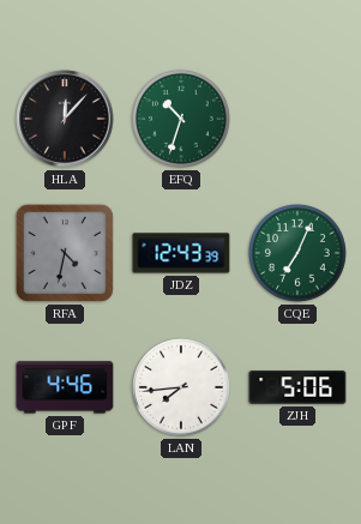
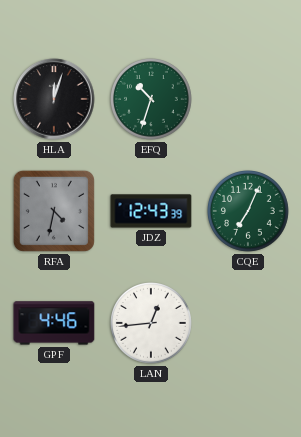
HLA: 12:07 -> 12:03
LAN: 7:44 -> 12:44
ZJH: 5:06 -> none
